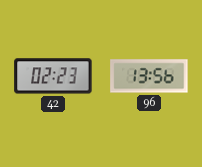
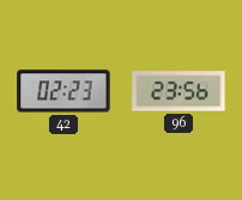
96: 13:56 -> 23:56
